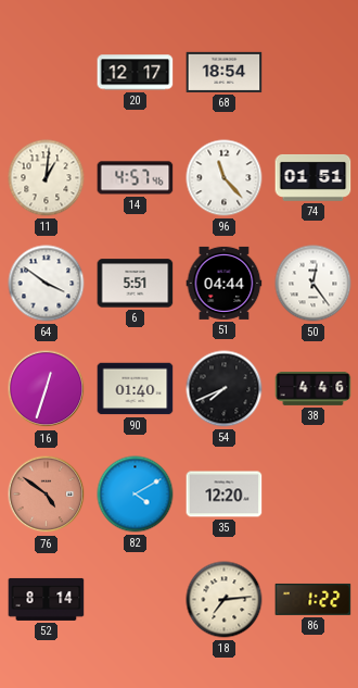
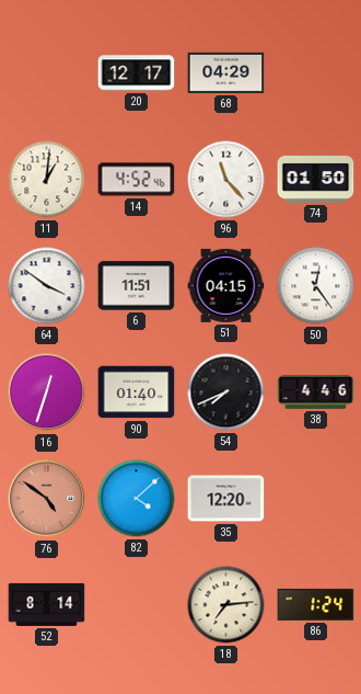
68: 18:54 -> 04:29
14: 4:57 -> 4:52
74: 01:51 -> 01:50
6: 5:51 -> 11:51
51: 04:44 -> 04:15
82: 4:10 -> 4:08
86: 1:22 -> 1:24
